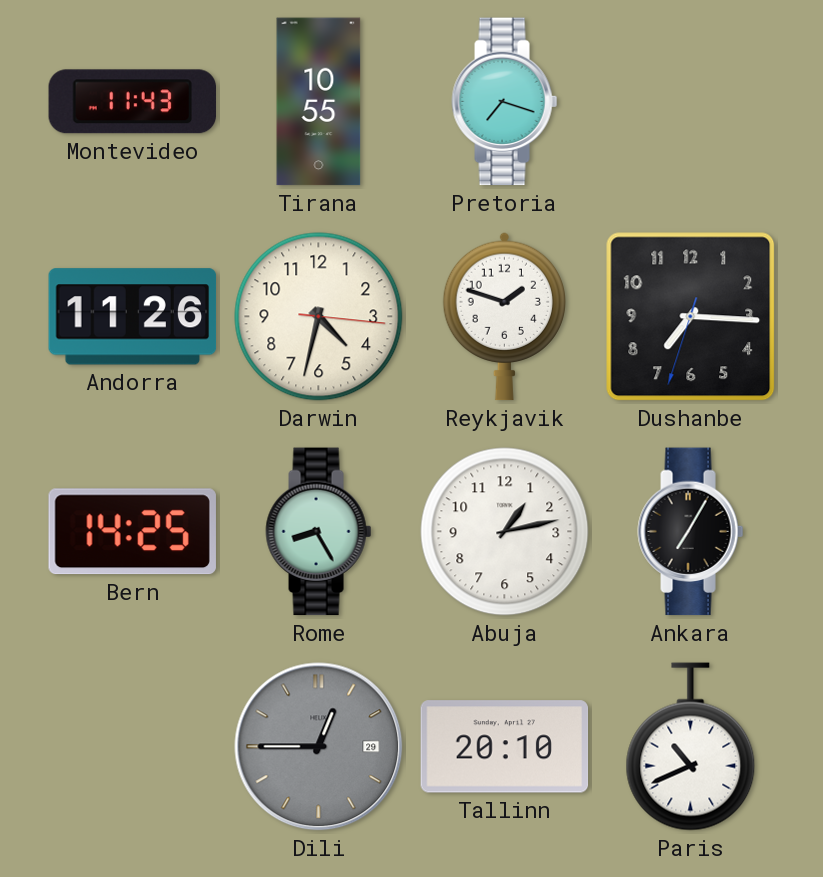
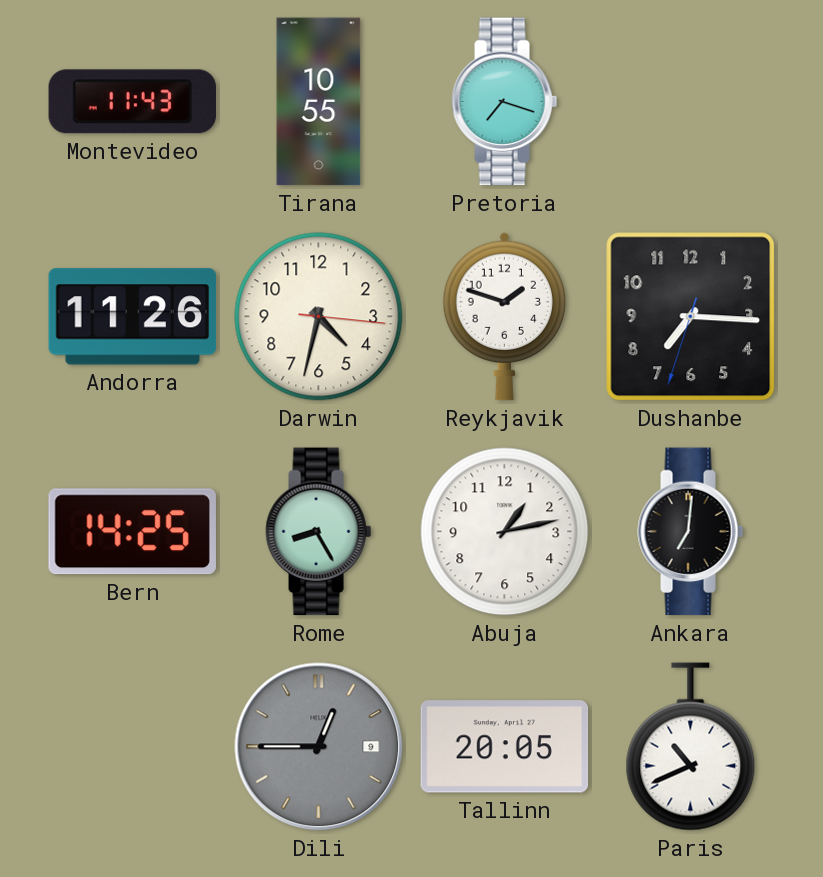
Ankara: 7:05 -> 7:01
Dili date: 29 -> 9
Tallinn: 20:10 -> 20:05
